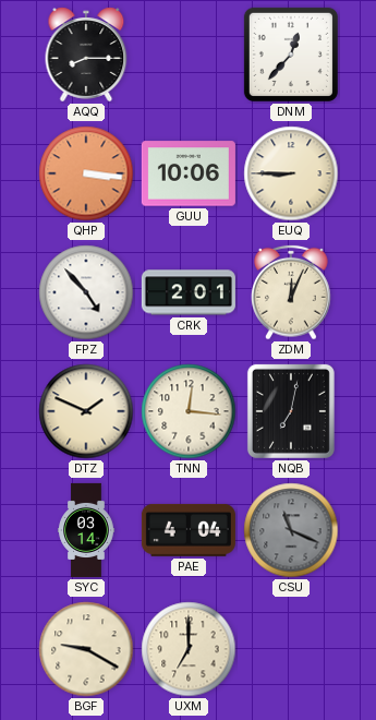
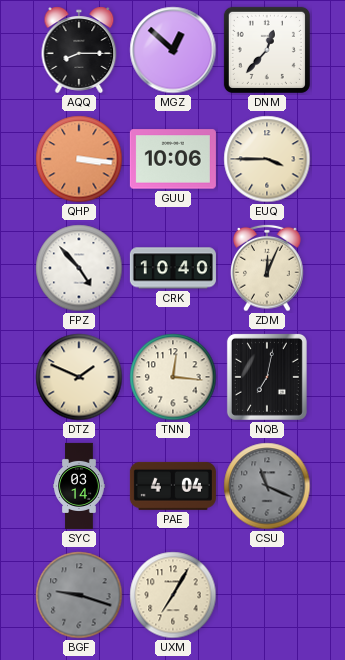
MGZ: none -> 12:52
EUQ: 8:45 -> 3:45
CRK: 2:01 -> 10:40
BGF: 9:20 -> 9:18
BGF dial: cream -> grey
UXM: 7:00 -> 7:05
